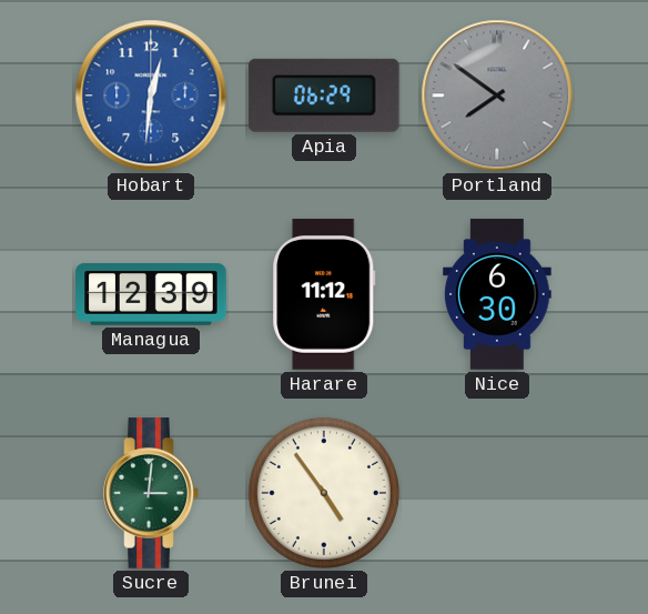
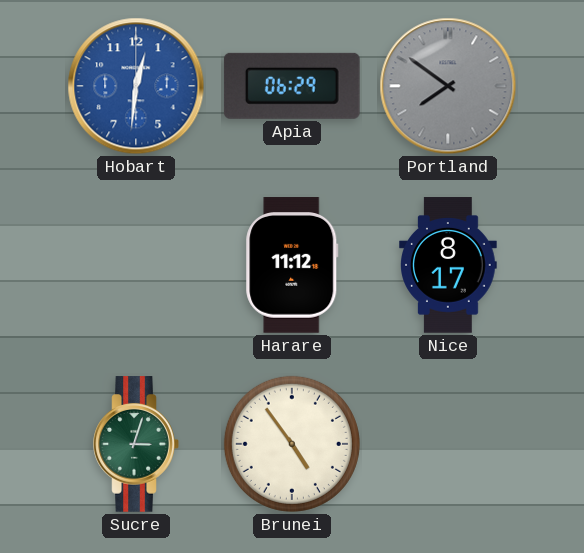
Managua: 12:39 -> none
Nice: 6:30 -> 8:17
Sucre: 3:01 -> 3:03
